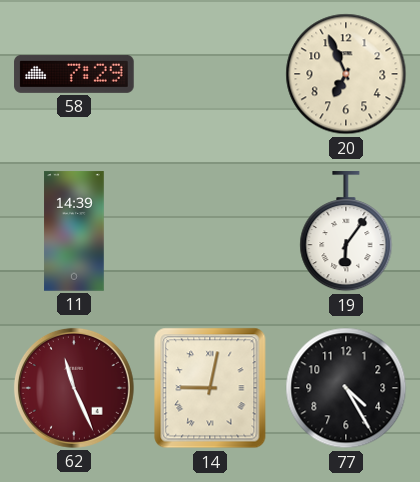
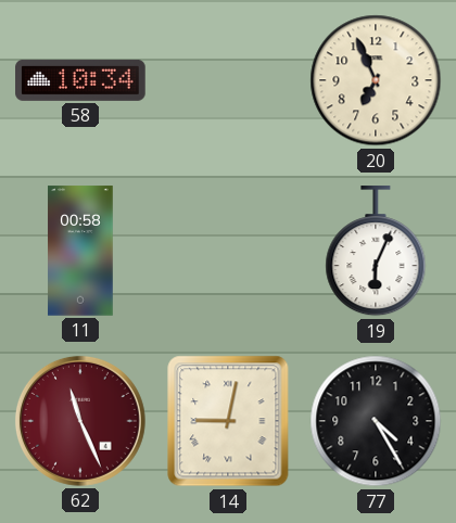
58: 7:29 -> 10:34
11: 14:39 -> 00:58
19: 6:06 -> 6:04
